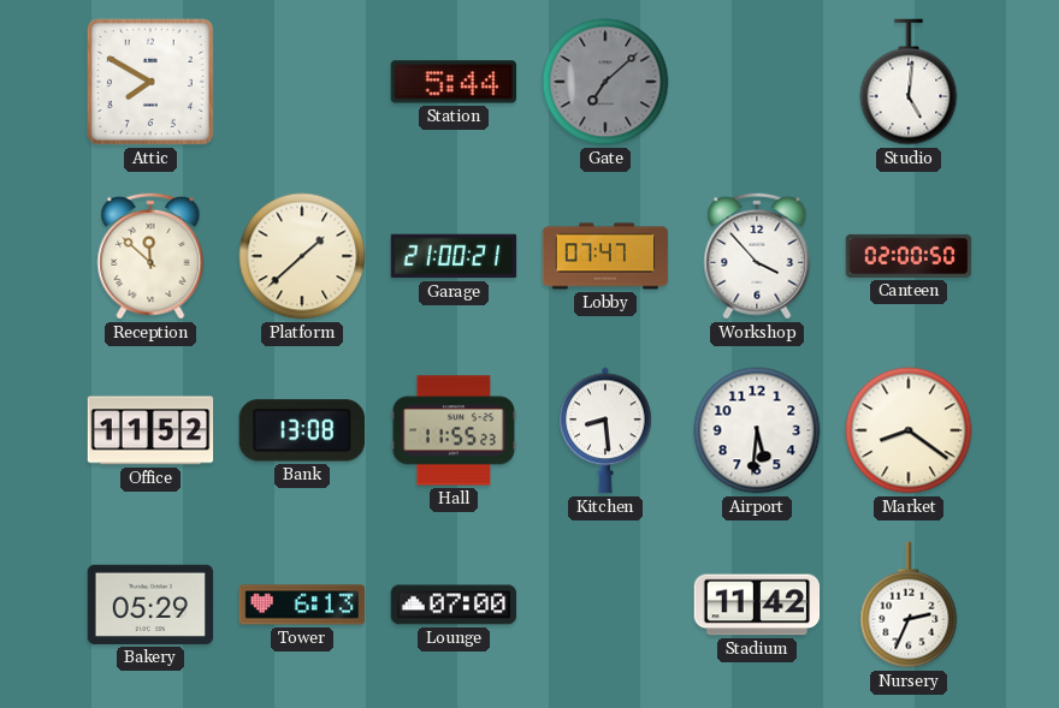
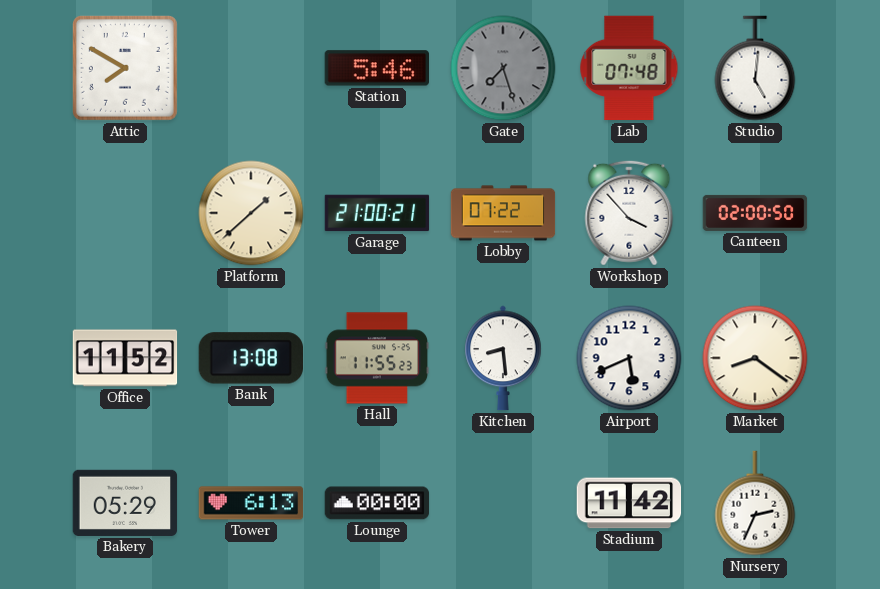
Station: 5:44 -> 5:46
Gate: 7:08 -> 7:27
Lab: none -> 07:48
Reception: 11:52 -> none
Lobby: 07:47 -> 07:22
Airport: 5:31 -> 5:41
Lounge: 07:00 -> 00:00
